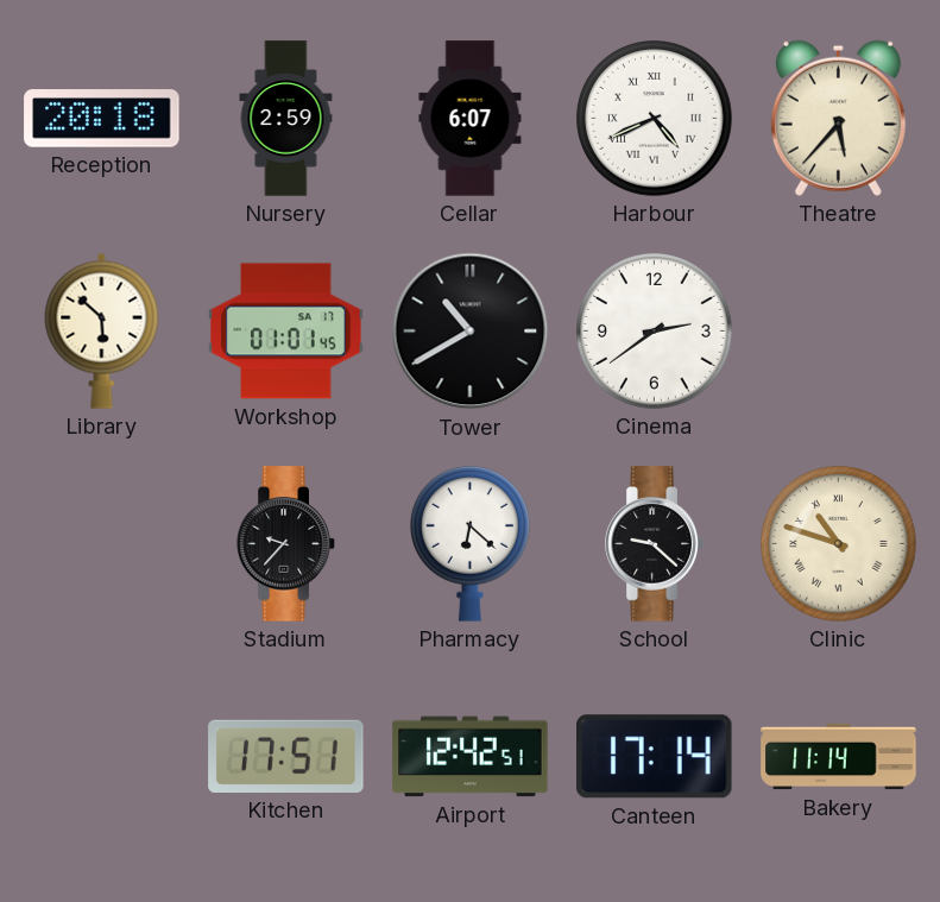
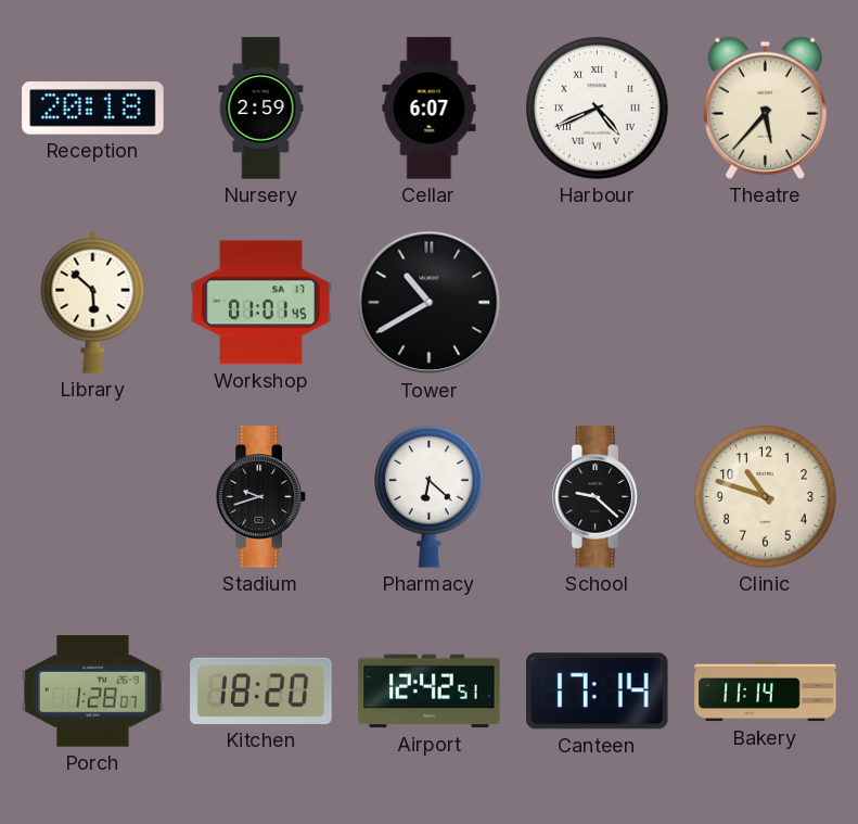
Cinema: 2:39 -> none
Stadium: 9:37 -> 9:42
Clinic numerals: Roman -> Arabic
Porch: none -> 1:28
Kitchen: 17:51 -> 18:20
